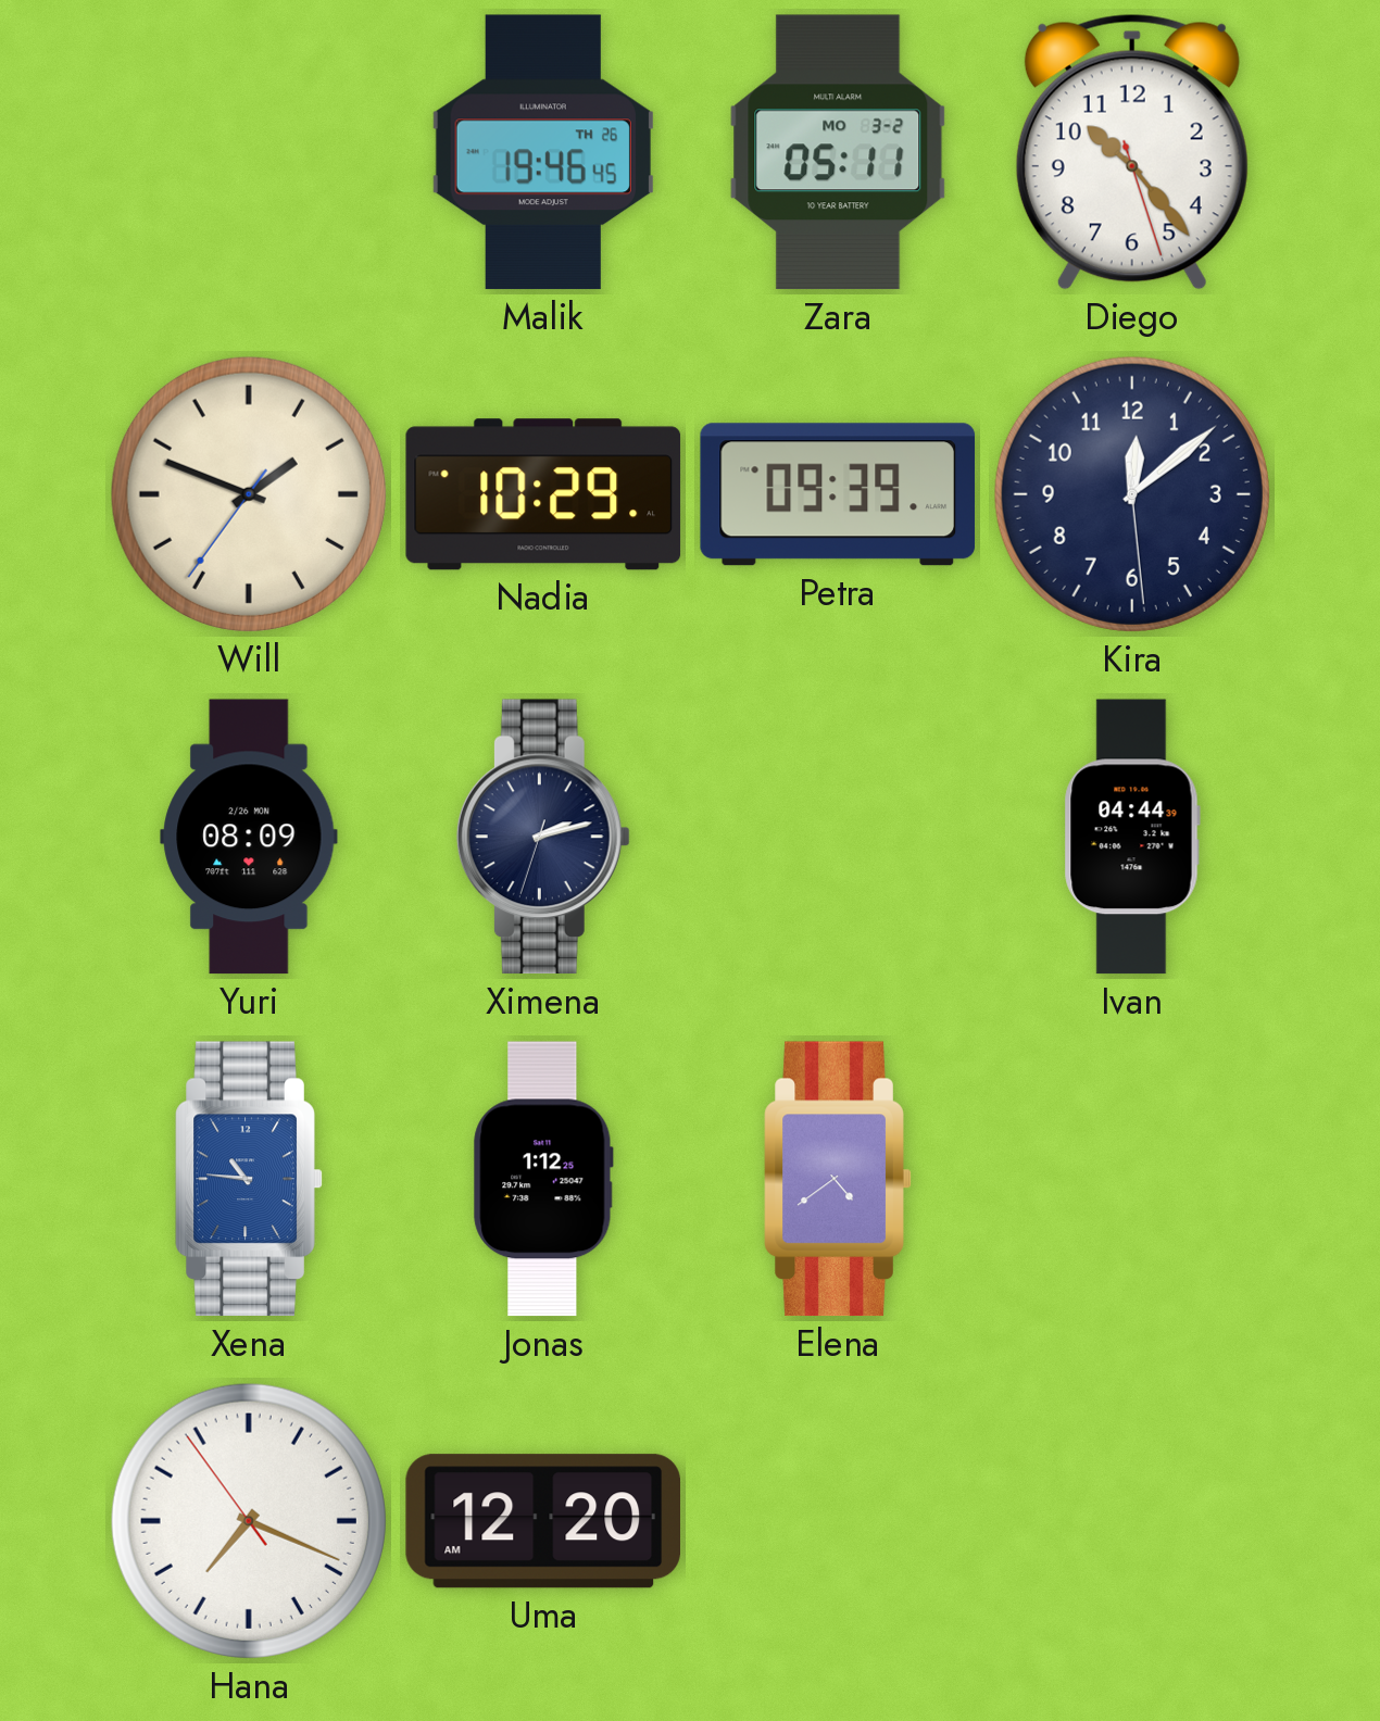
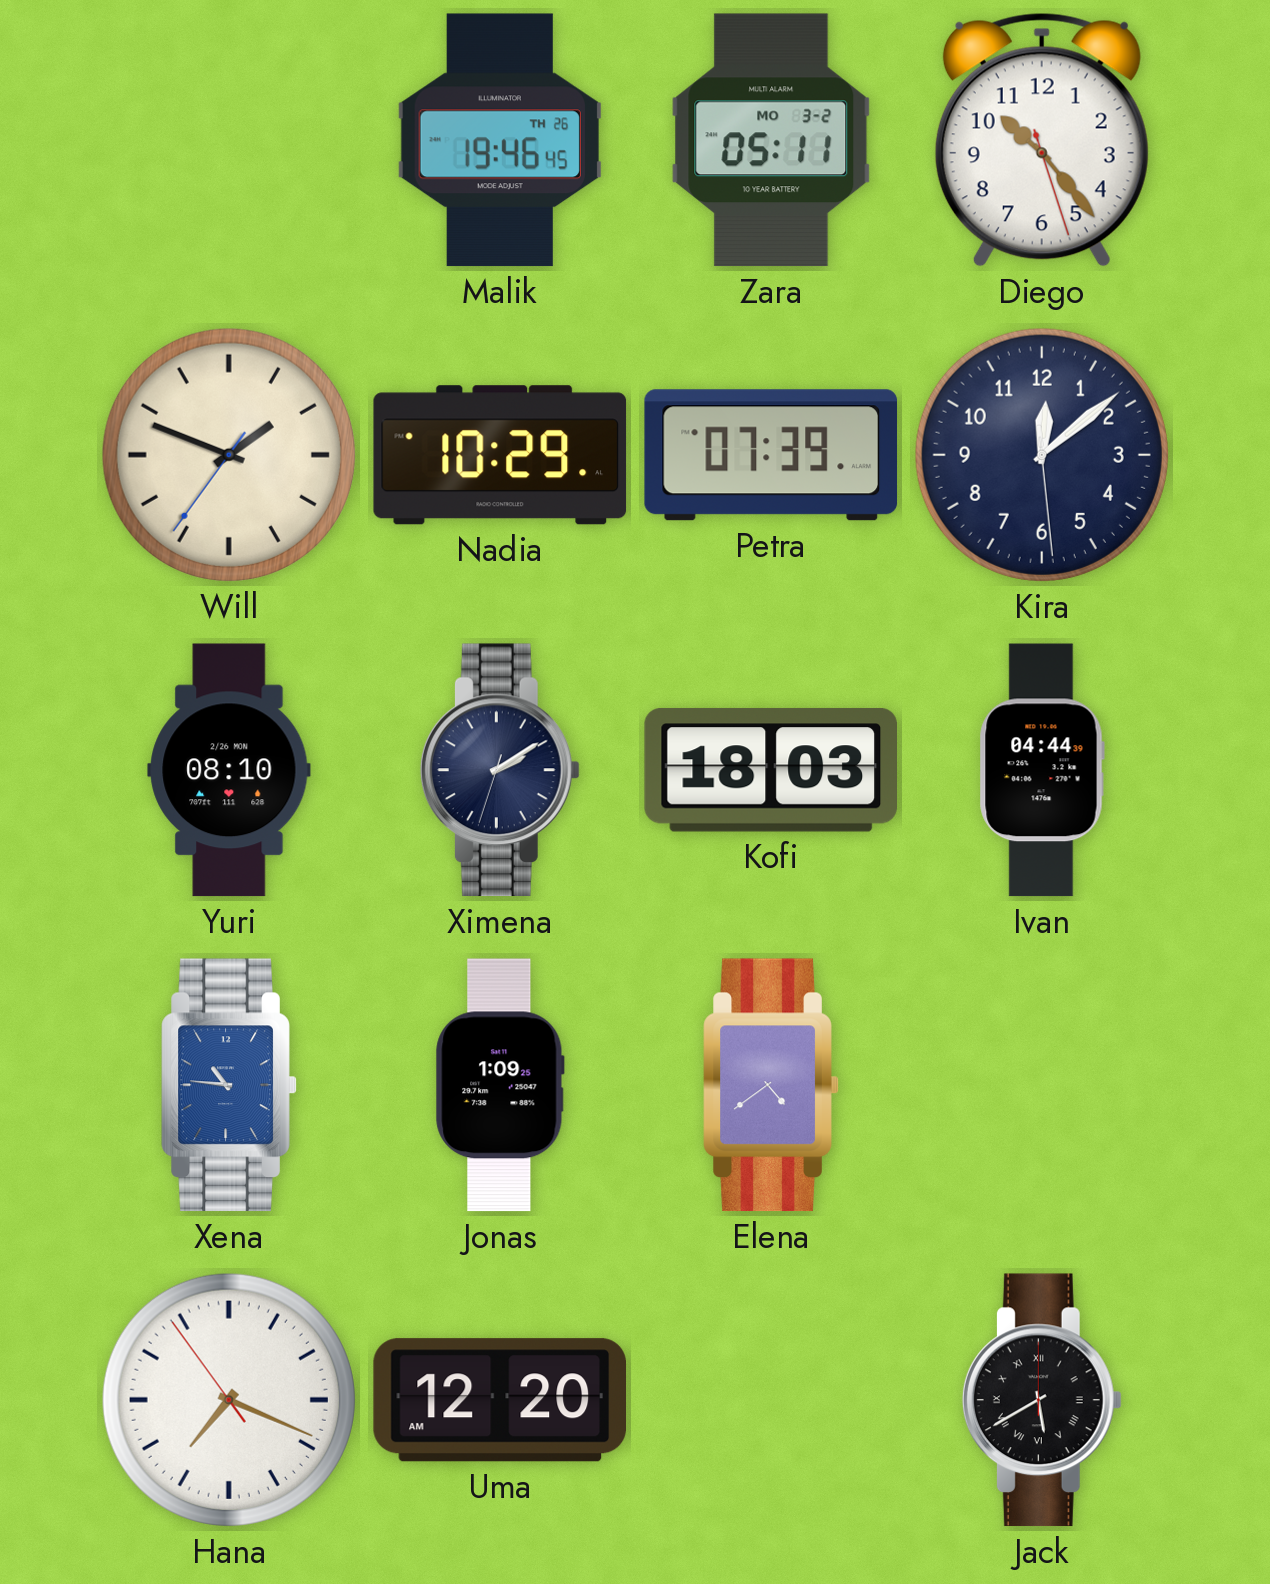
Petra: 09:39 -> 07:39
Yuri: 08:09 -> 08:10
Ximena: 2:12 -> 2:09
Kofi: none -> 18:03
Jonas: 1:12 -> 1:09
Jack: none -> 5:40
